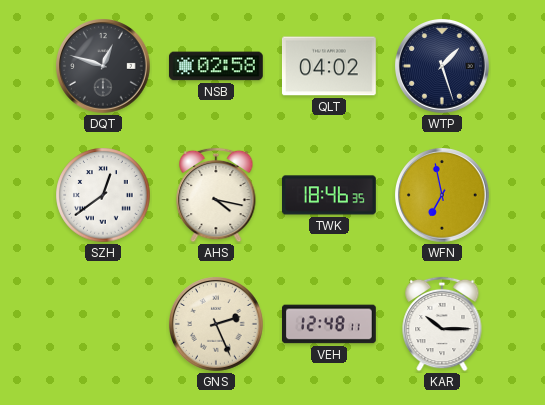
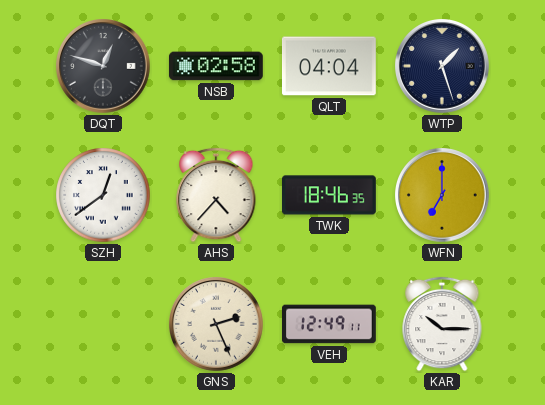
QLT: 04:02 -> 04:04
AHS: 4:17 -> 4:37
WFN: 6:58 -> 7:00
VEH: 12:48 -> 12:49
